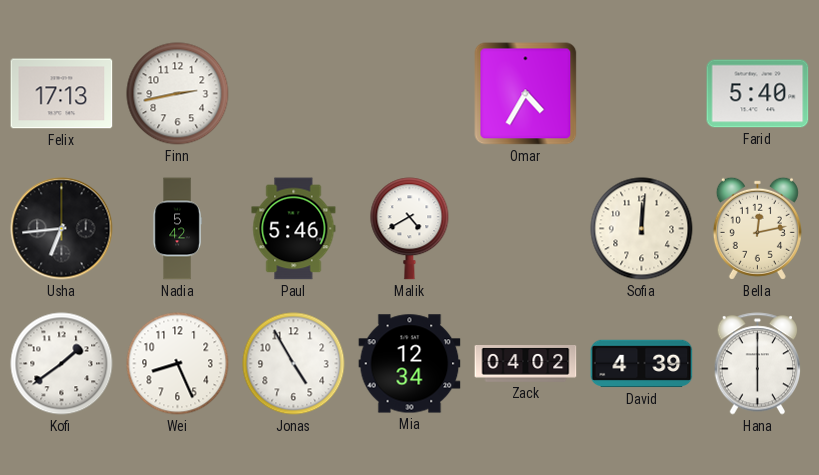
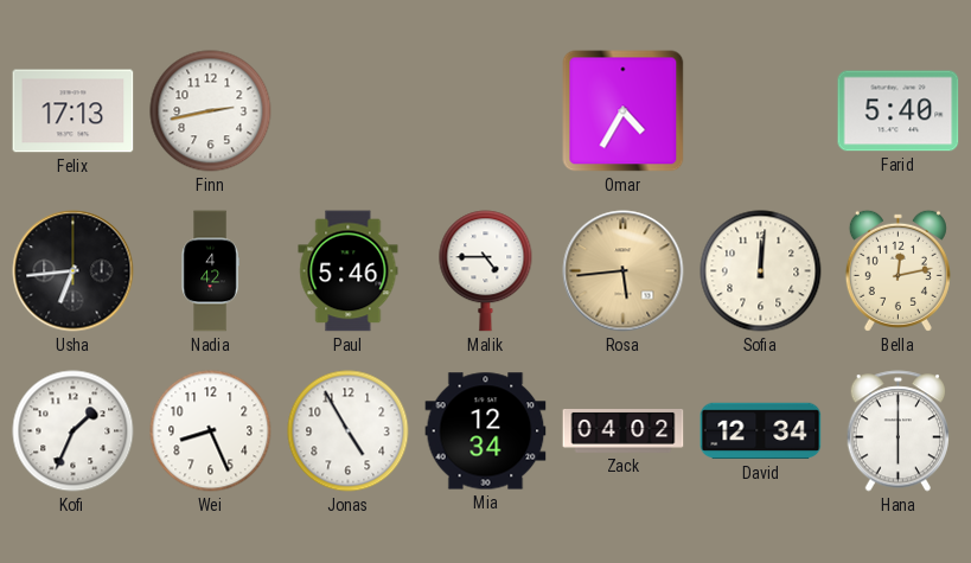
Nadia: 5:42 -> 4:42
Malik: 4:40 -> 4:45
Rosa: none -> 5:44
Kofi: 1:39 -> 1:34
David: 4:39 -> 12:34
